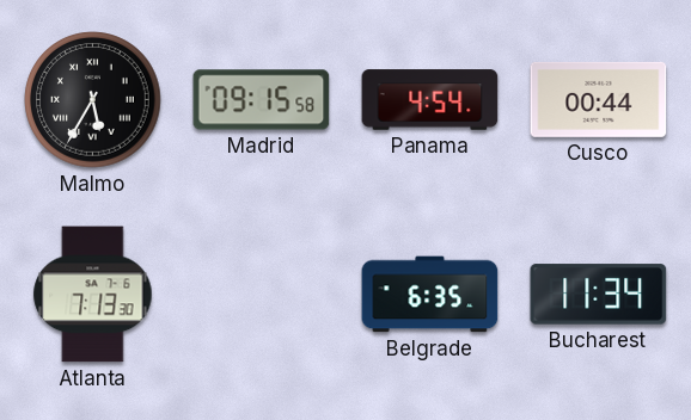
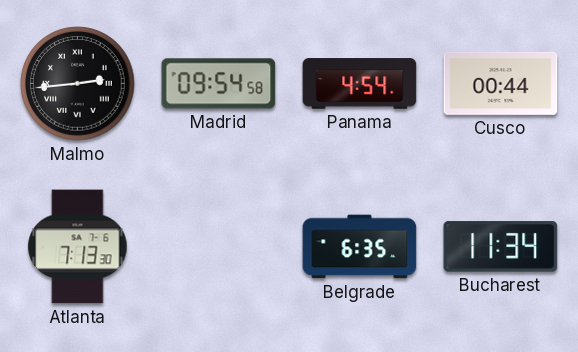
Malmo: 5:35 -> 2:44
Madrid: 09:15 -> 09:54
